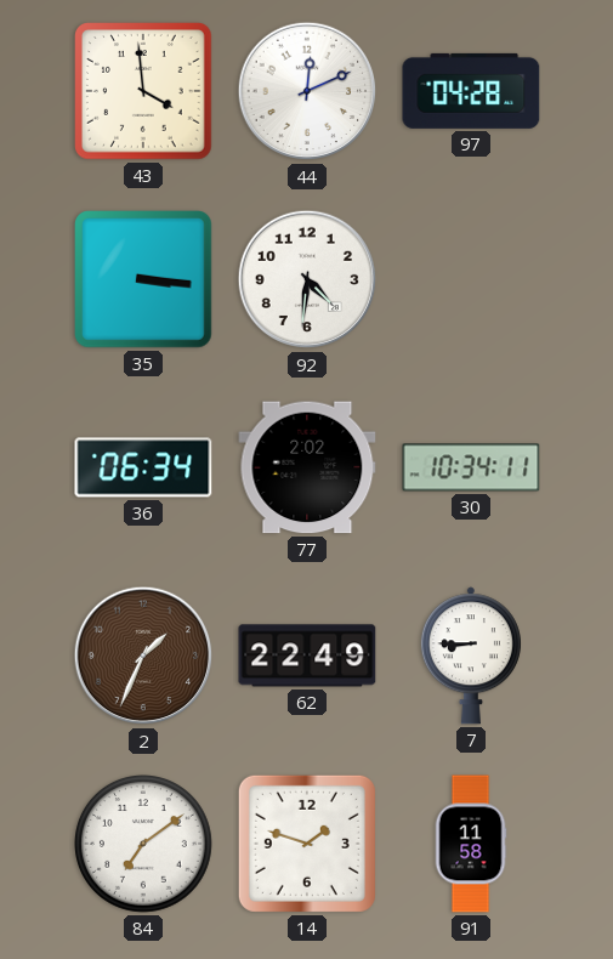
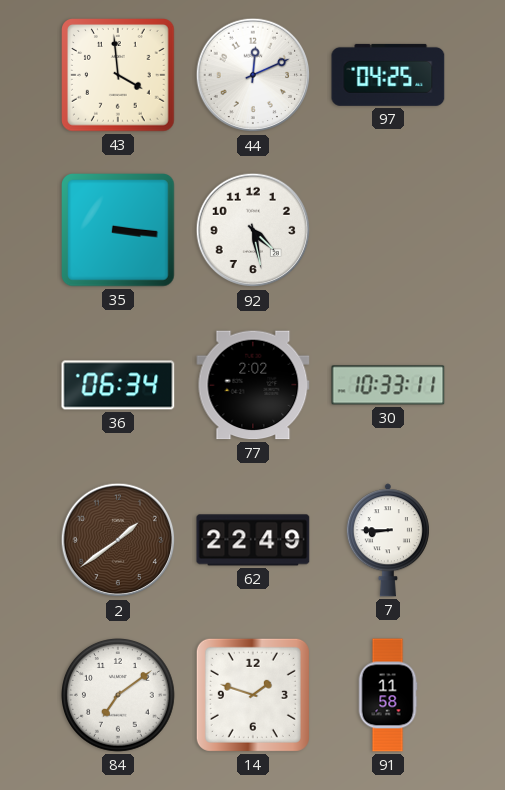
97: 04:28 -> 04:25
92: 4:31 -> 4:28
30: 10:34 -> 10:33
2: 1:34 -> 1:39
